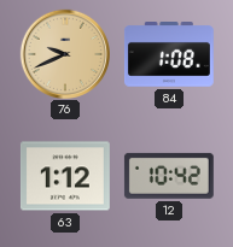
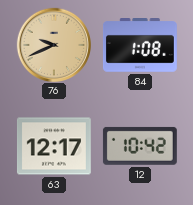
63: 1:12 -> 12:17
